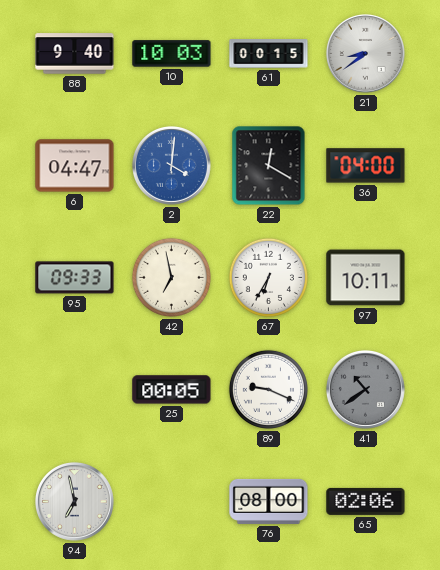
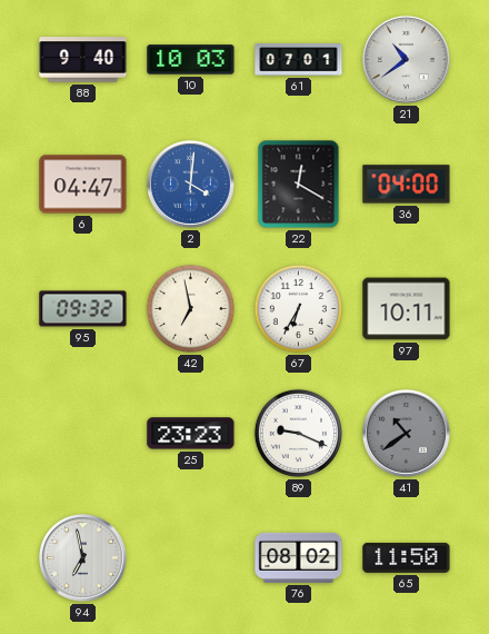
61: 00:15 -> 07:01
21: 8:39 -> 10:39
95: 09:33 -> 09:32
25: 00:05 -> 23:23
76: 08:00 -> 08:02
65: 02:06 -> 11:50
